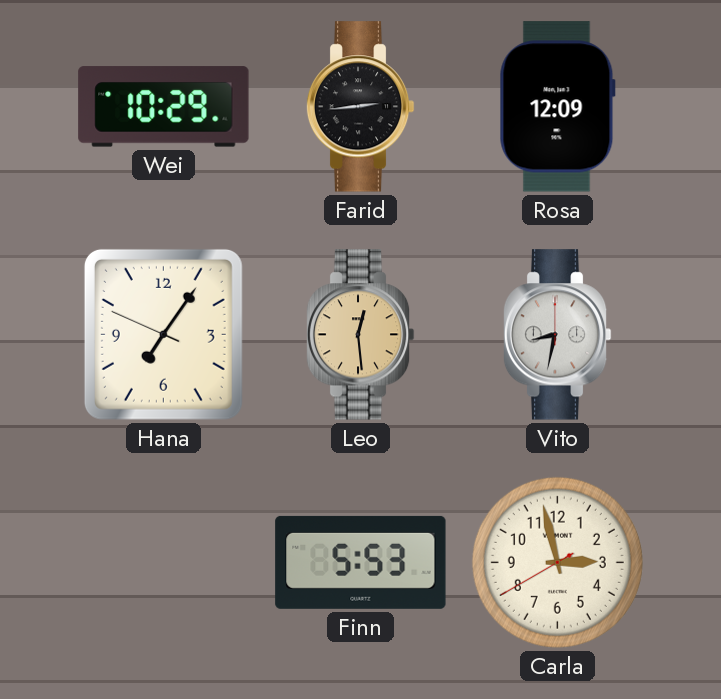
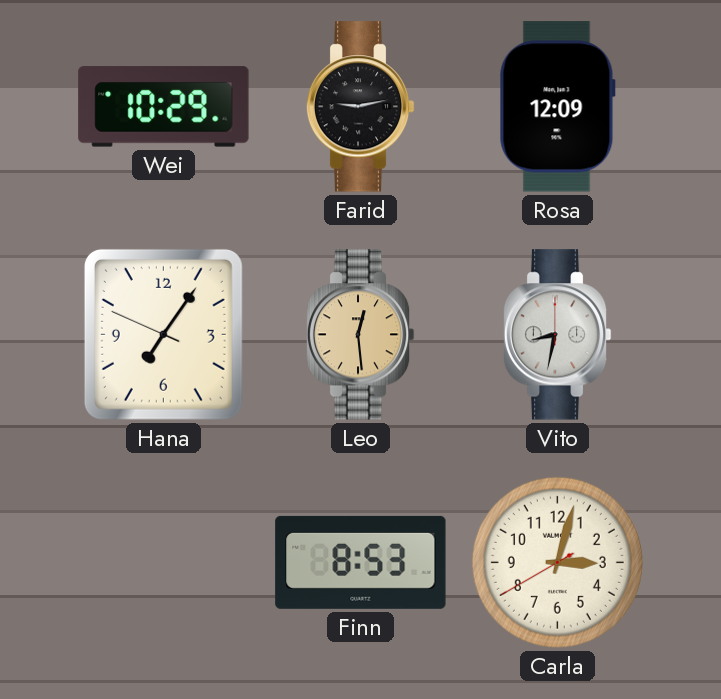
Farid: 2:44 -> 9:13
Finn: 5:53 -> 8:53
Carla: 2:57 -> 3:02
